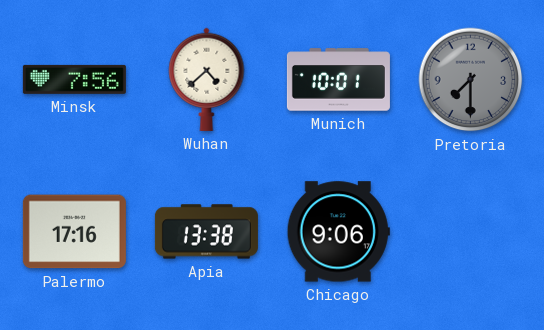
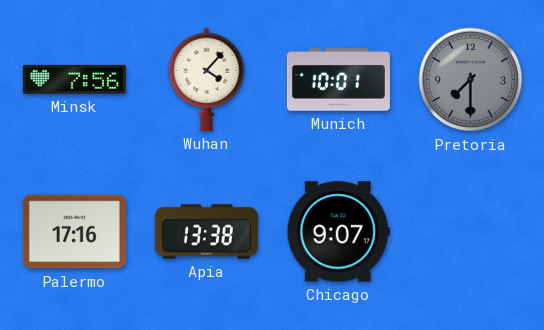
Wuhan: 4:38 -> 4:07
Chicago: 9:06 -> 9:07
